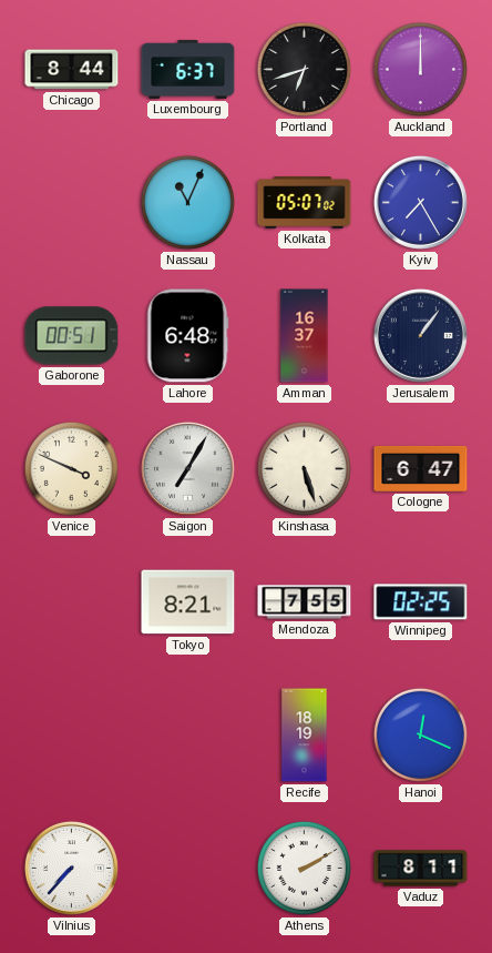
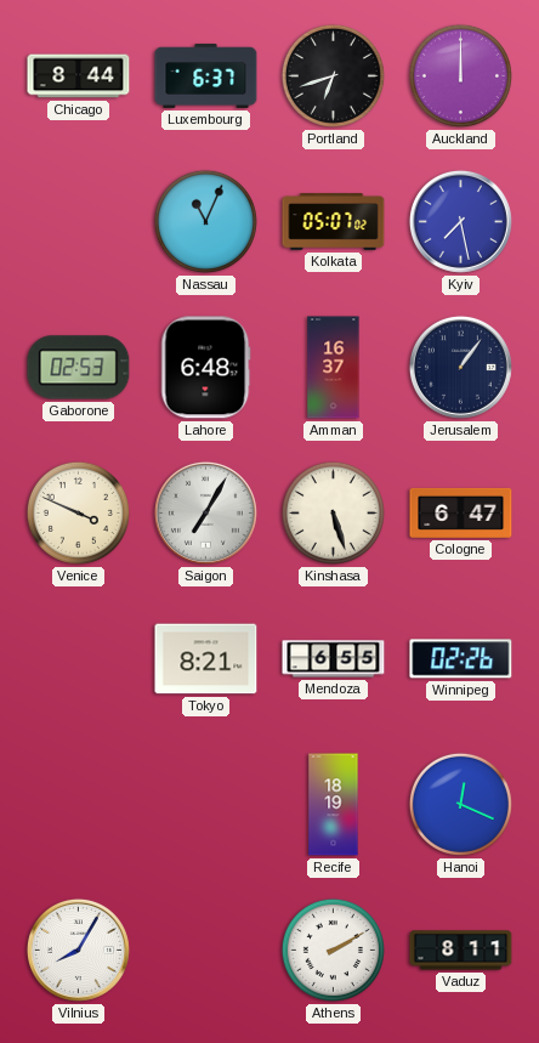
Kyiv: 7:25 -> 7:28
Gaborone: 00:51 -> 02:53
Mendoza: 7:55 -> 6:55
Winnipeg: 02:25 -> 02:26
Vilnius: 7:37 -> 8:05
